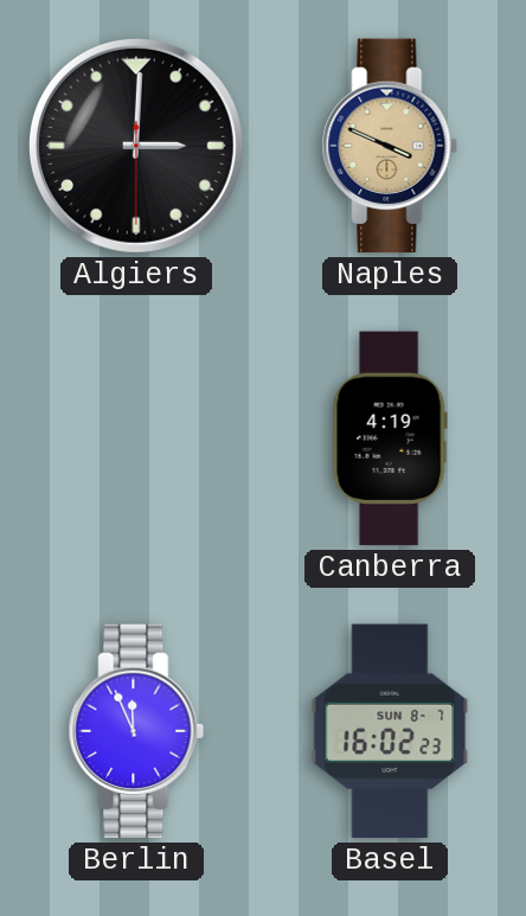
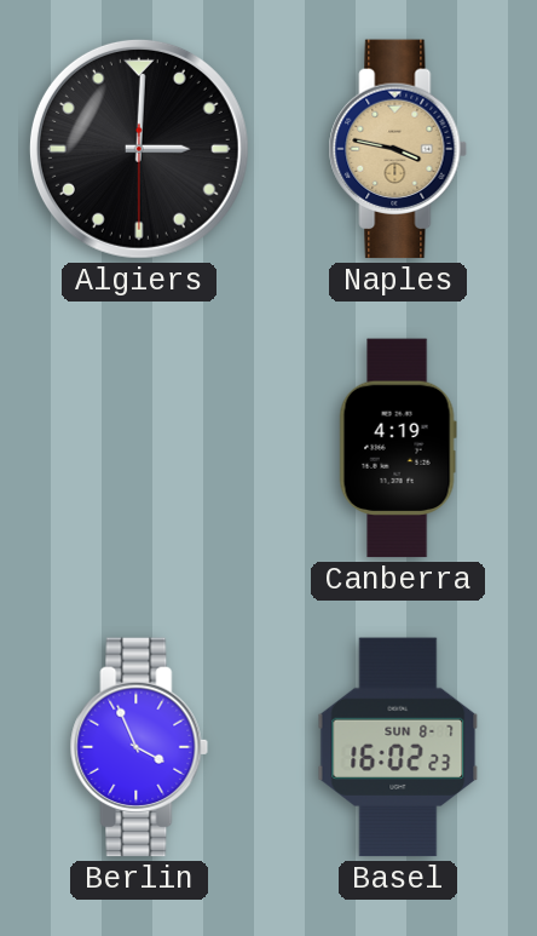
Naples: 3:49 -> 3:47
Berlin: 11:56 -> 3:56
